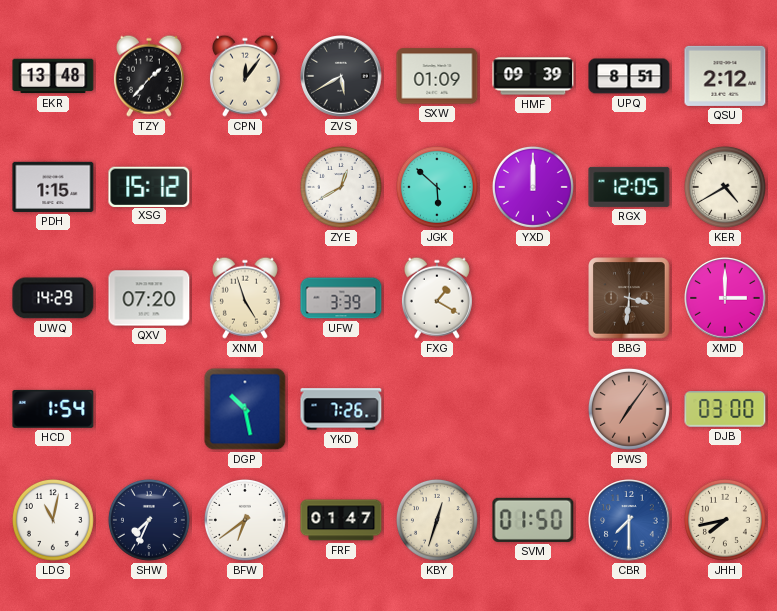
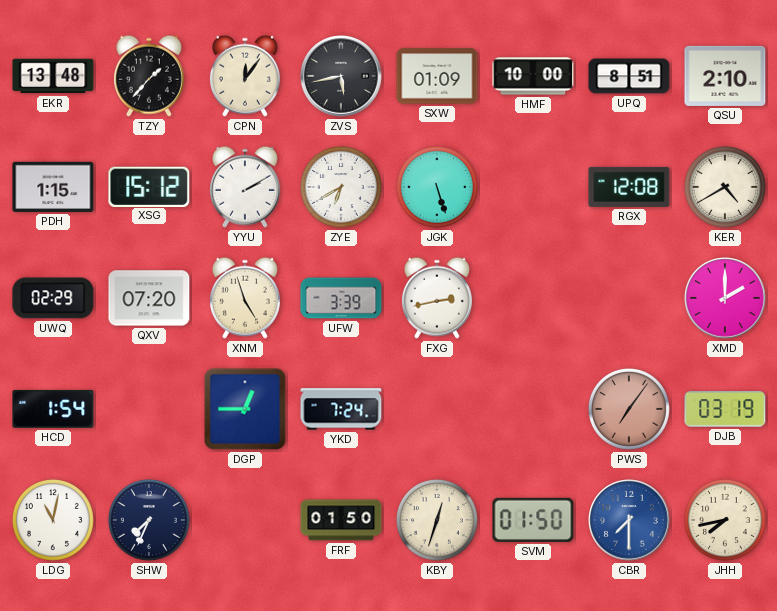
ZVS: 5:40 -> 5:43
HMF: 09:39 -> 10:00
QSU: 2:12 -> 2:10
YYU: none -> 2:10
ZYE: 12:40 -> 6:40
JGK: 5:52 -> 5:27
YXD: 12:00 -> none
RGX: 12:05 -> 12:08
UWQ: 14:29 -> 02:29
FXG: 1:20 -> 2:43
BBG: 3:31 -> none
XMD: 3:00 -> 2:00
DGP: 10:28 -> 12:45
YKD: 7:26 -> 7:24
DJB: 03:00 -> 03:19
BFW: 6:39 -> none
FRF: 01:47 -> 01:50
